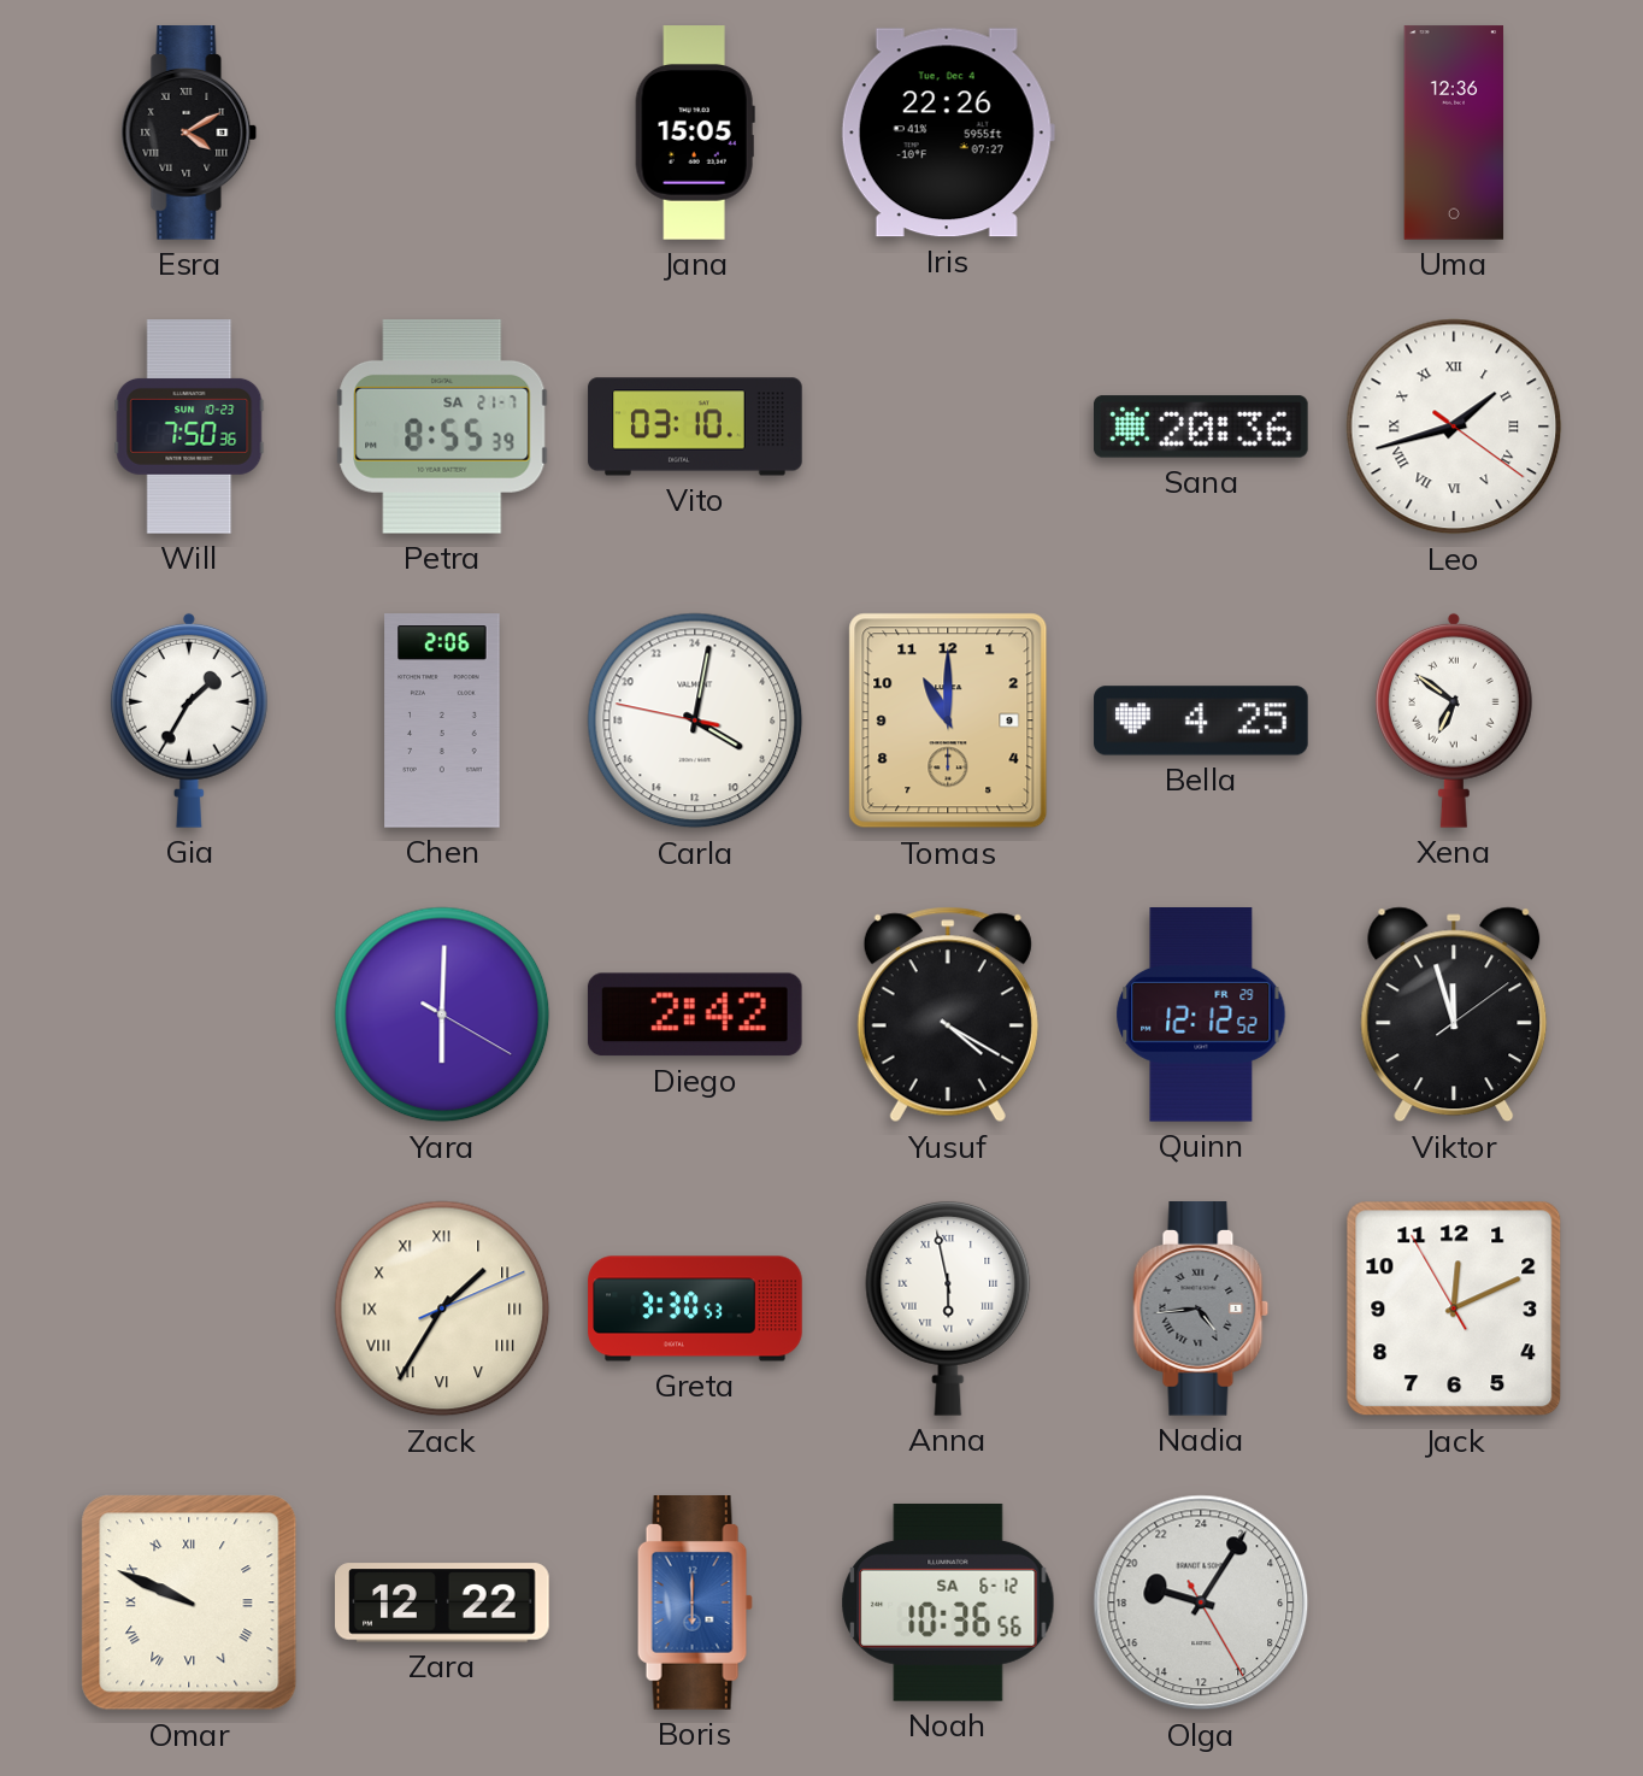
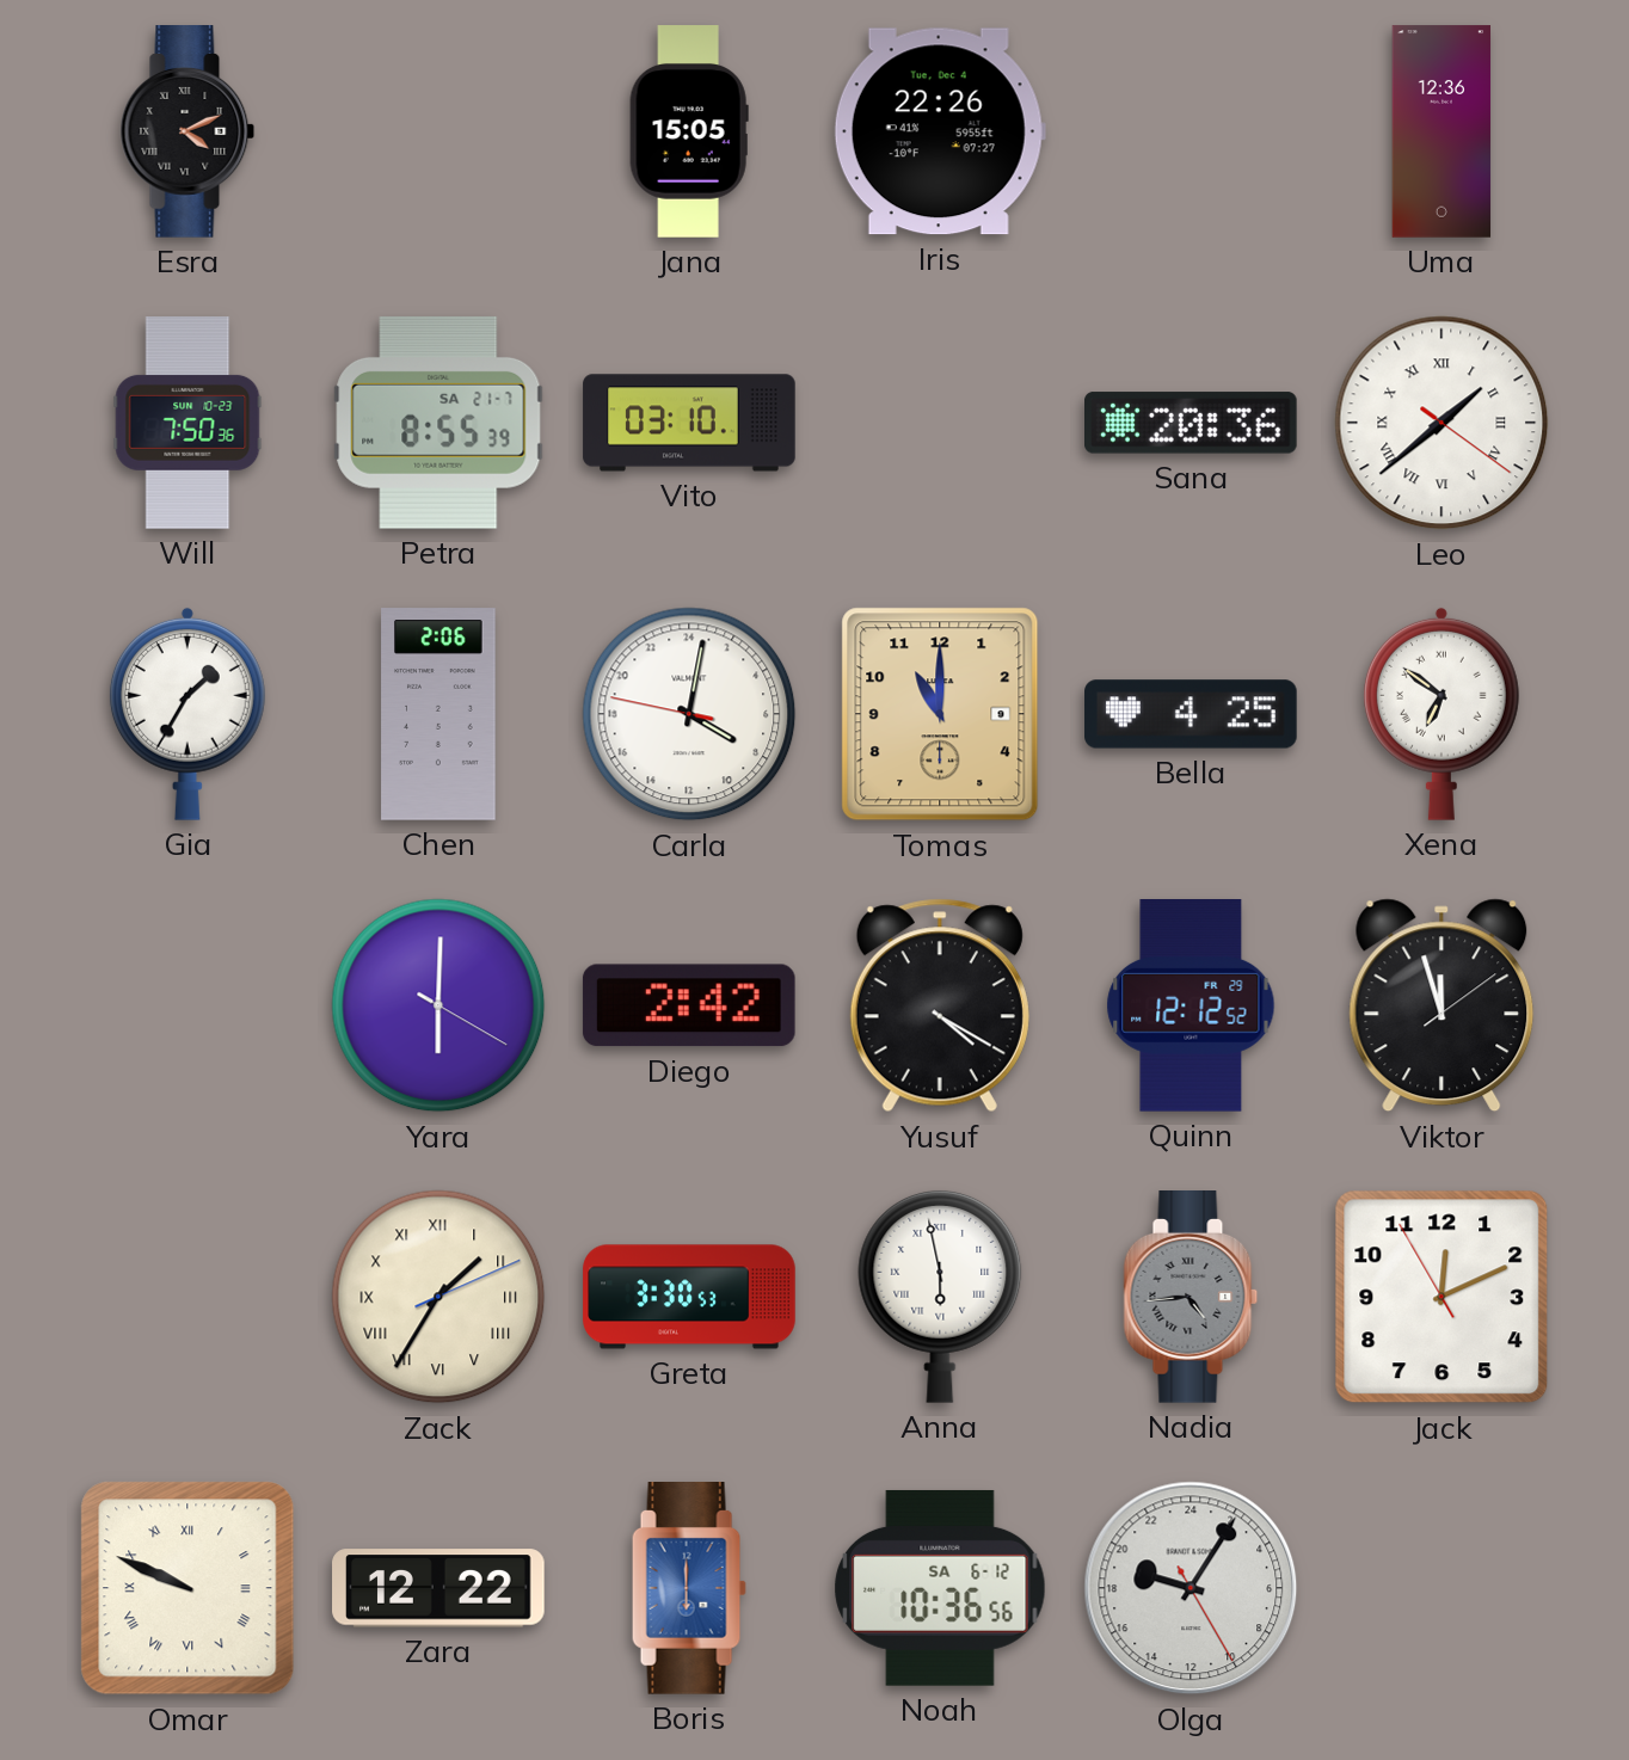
Esra: 4:10 -> 4:11
Leo: 1:42 -> 1:38
